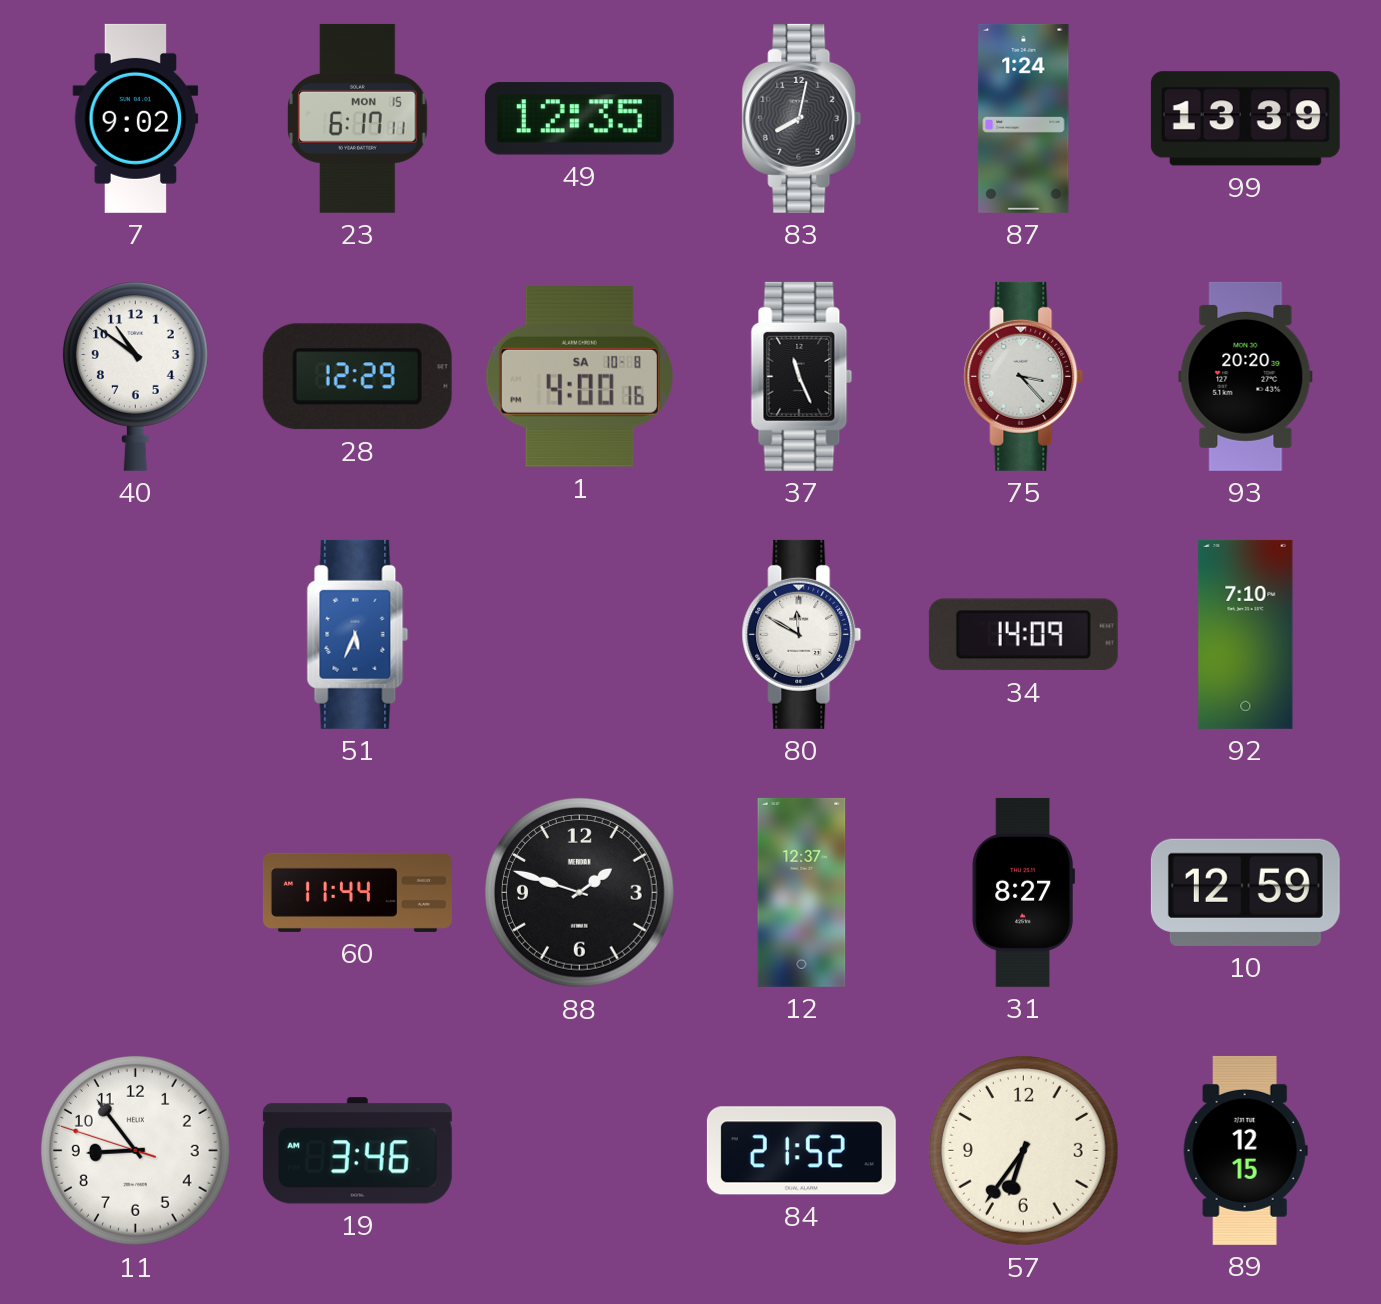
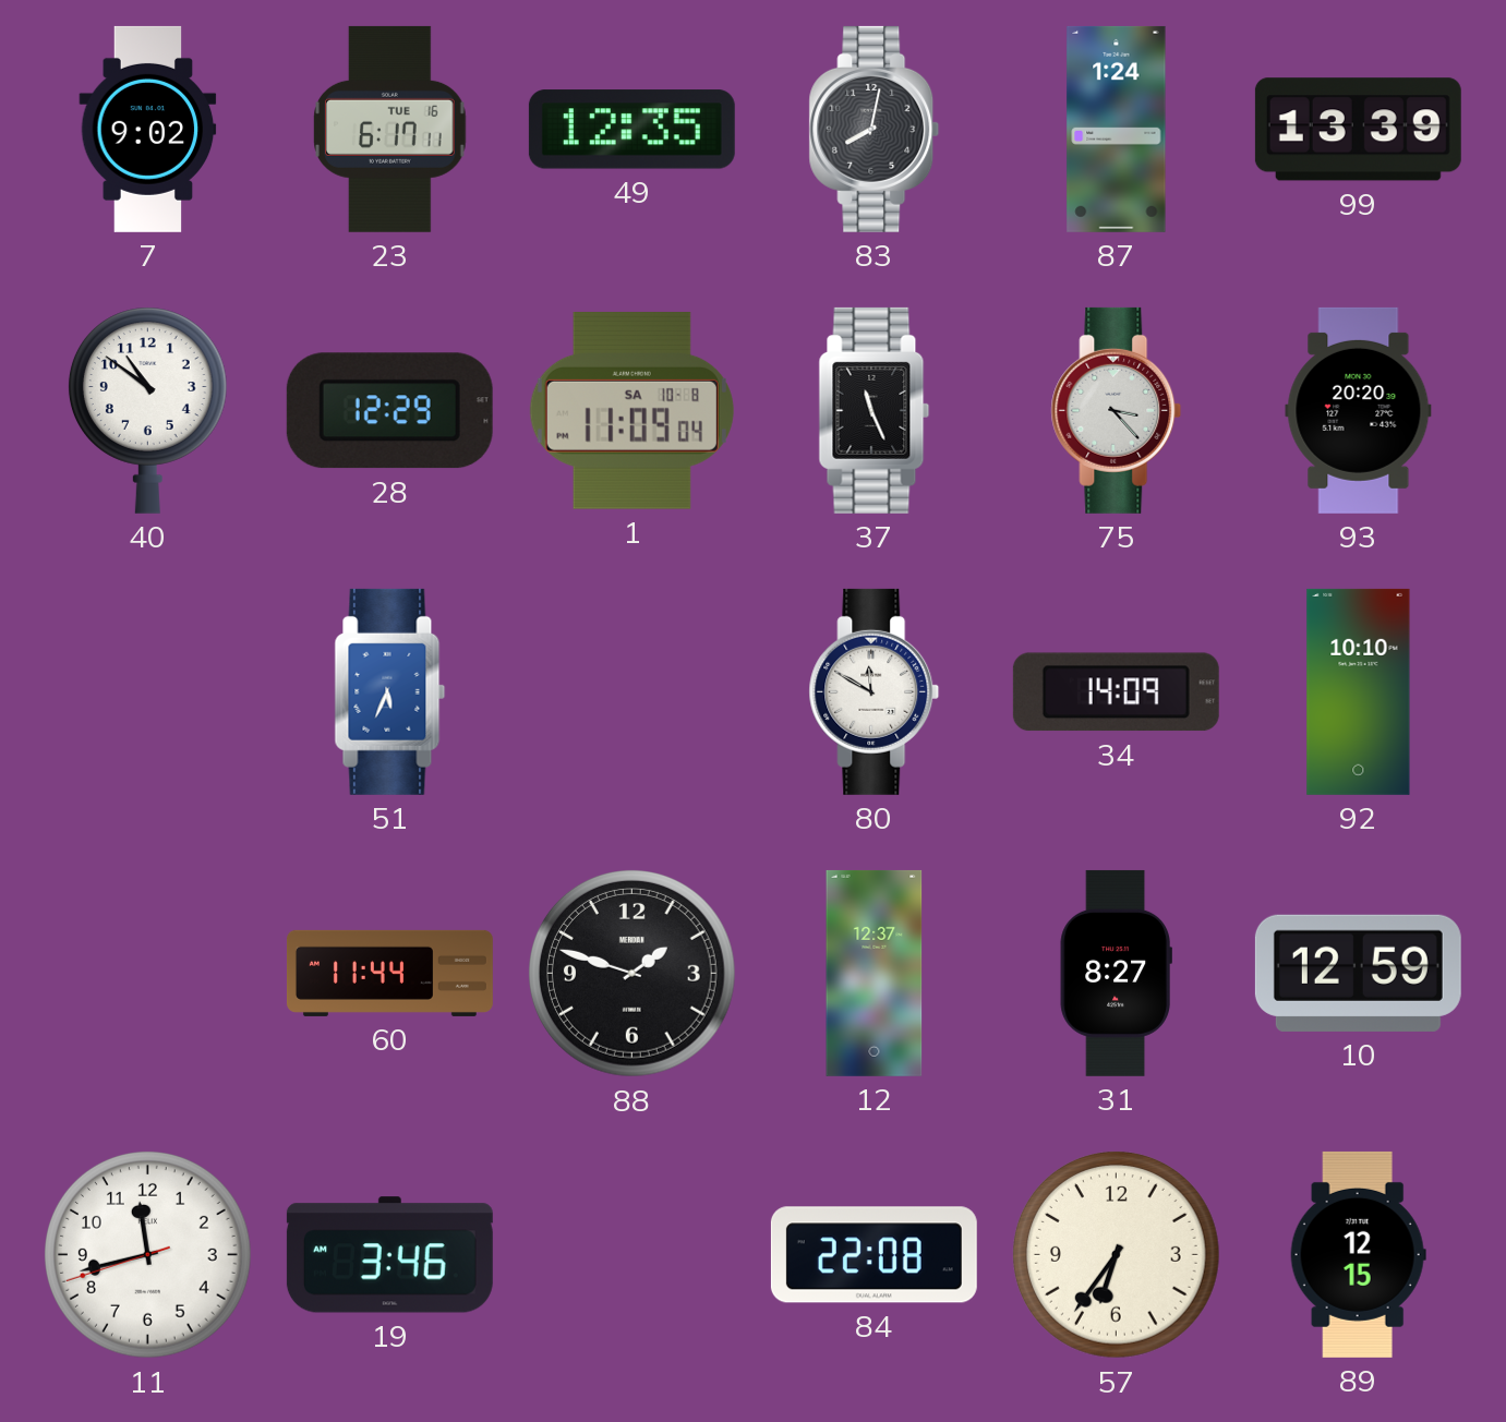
23 date: MON 15 -> TUE 16
1: 4:00 -> 11:09
92: 7:10 -> 10:10
11: 8:53 -> 11:42
84: 21:52 -> 22:08
